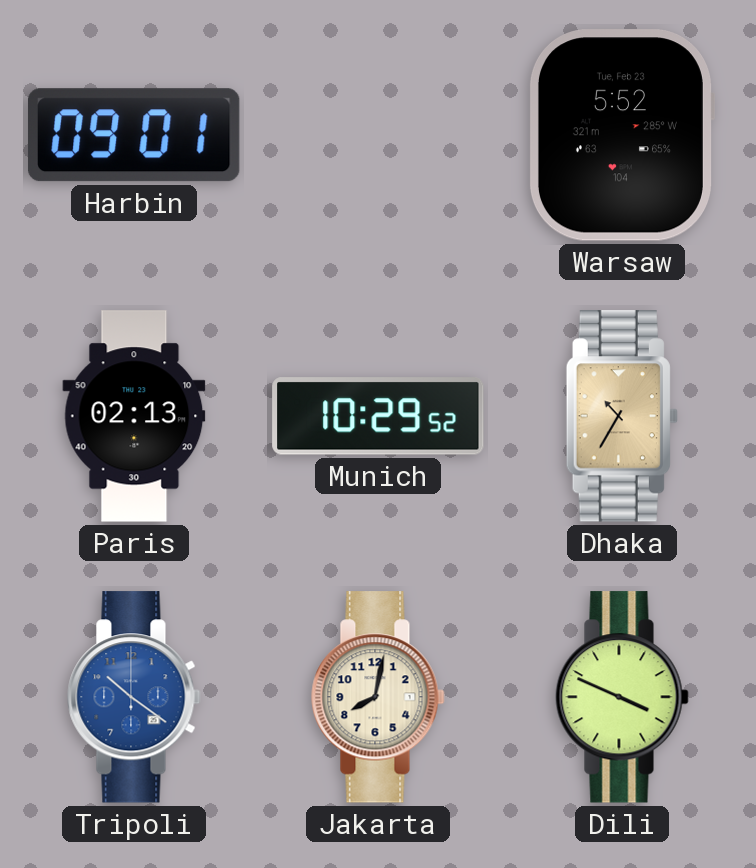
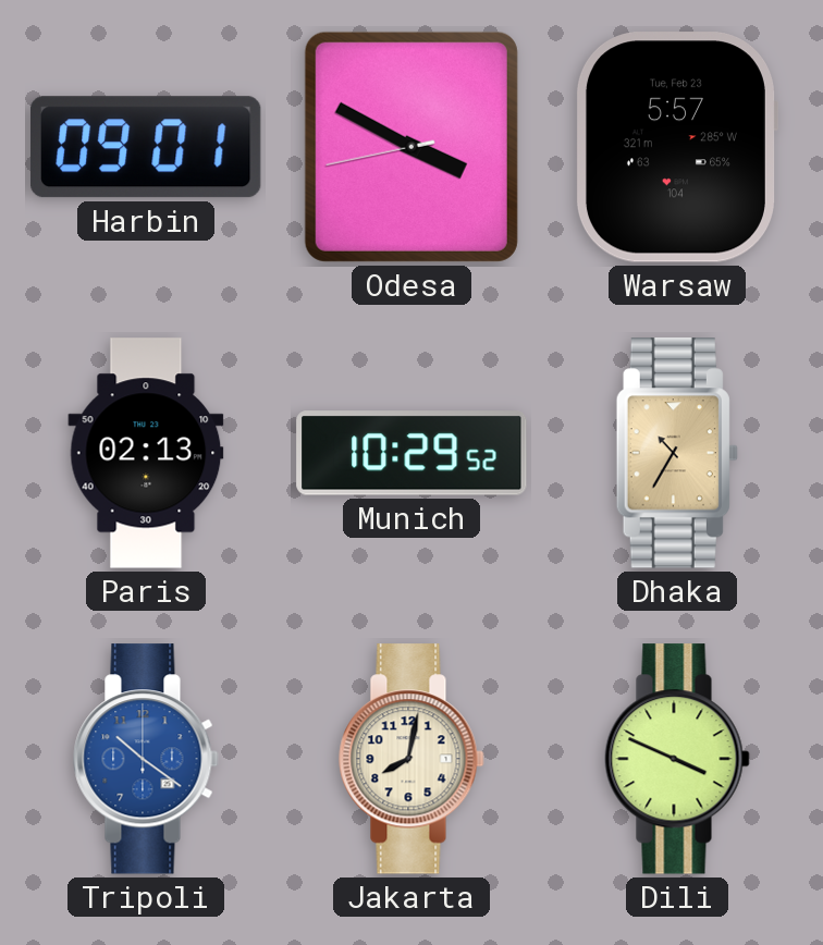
Odesa: none -> 3:49
Warsaw: 5:52 -> 5:57
